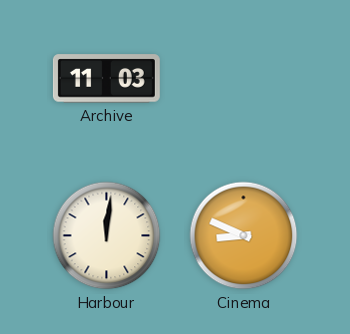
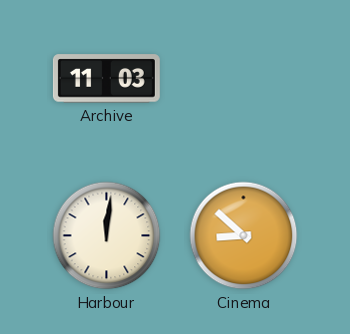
Cinema: 8:49 -> 8:52
